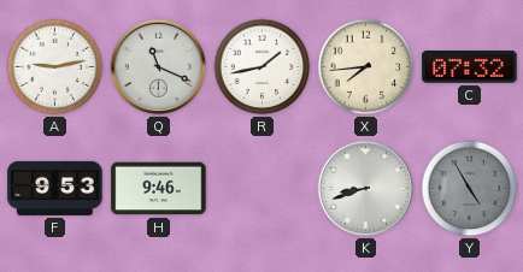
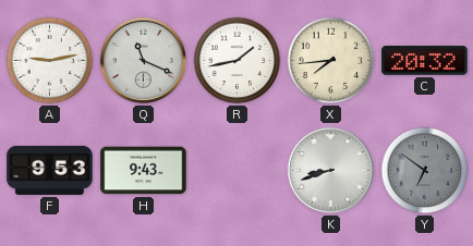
C: 07:32 -> 20:32
H: 9:46 -> 9:43
Y: 4:55 -> 6:51
